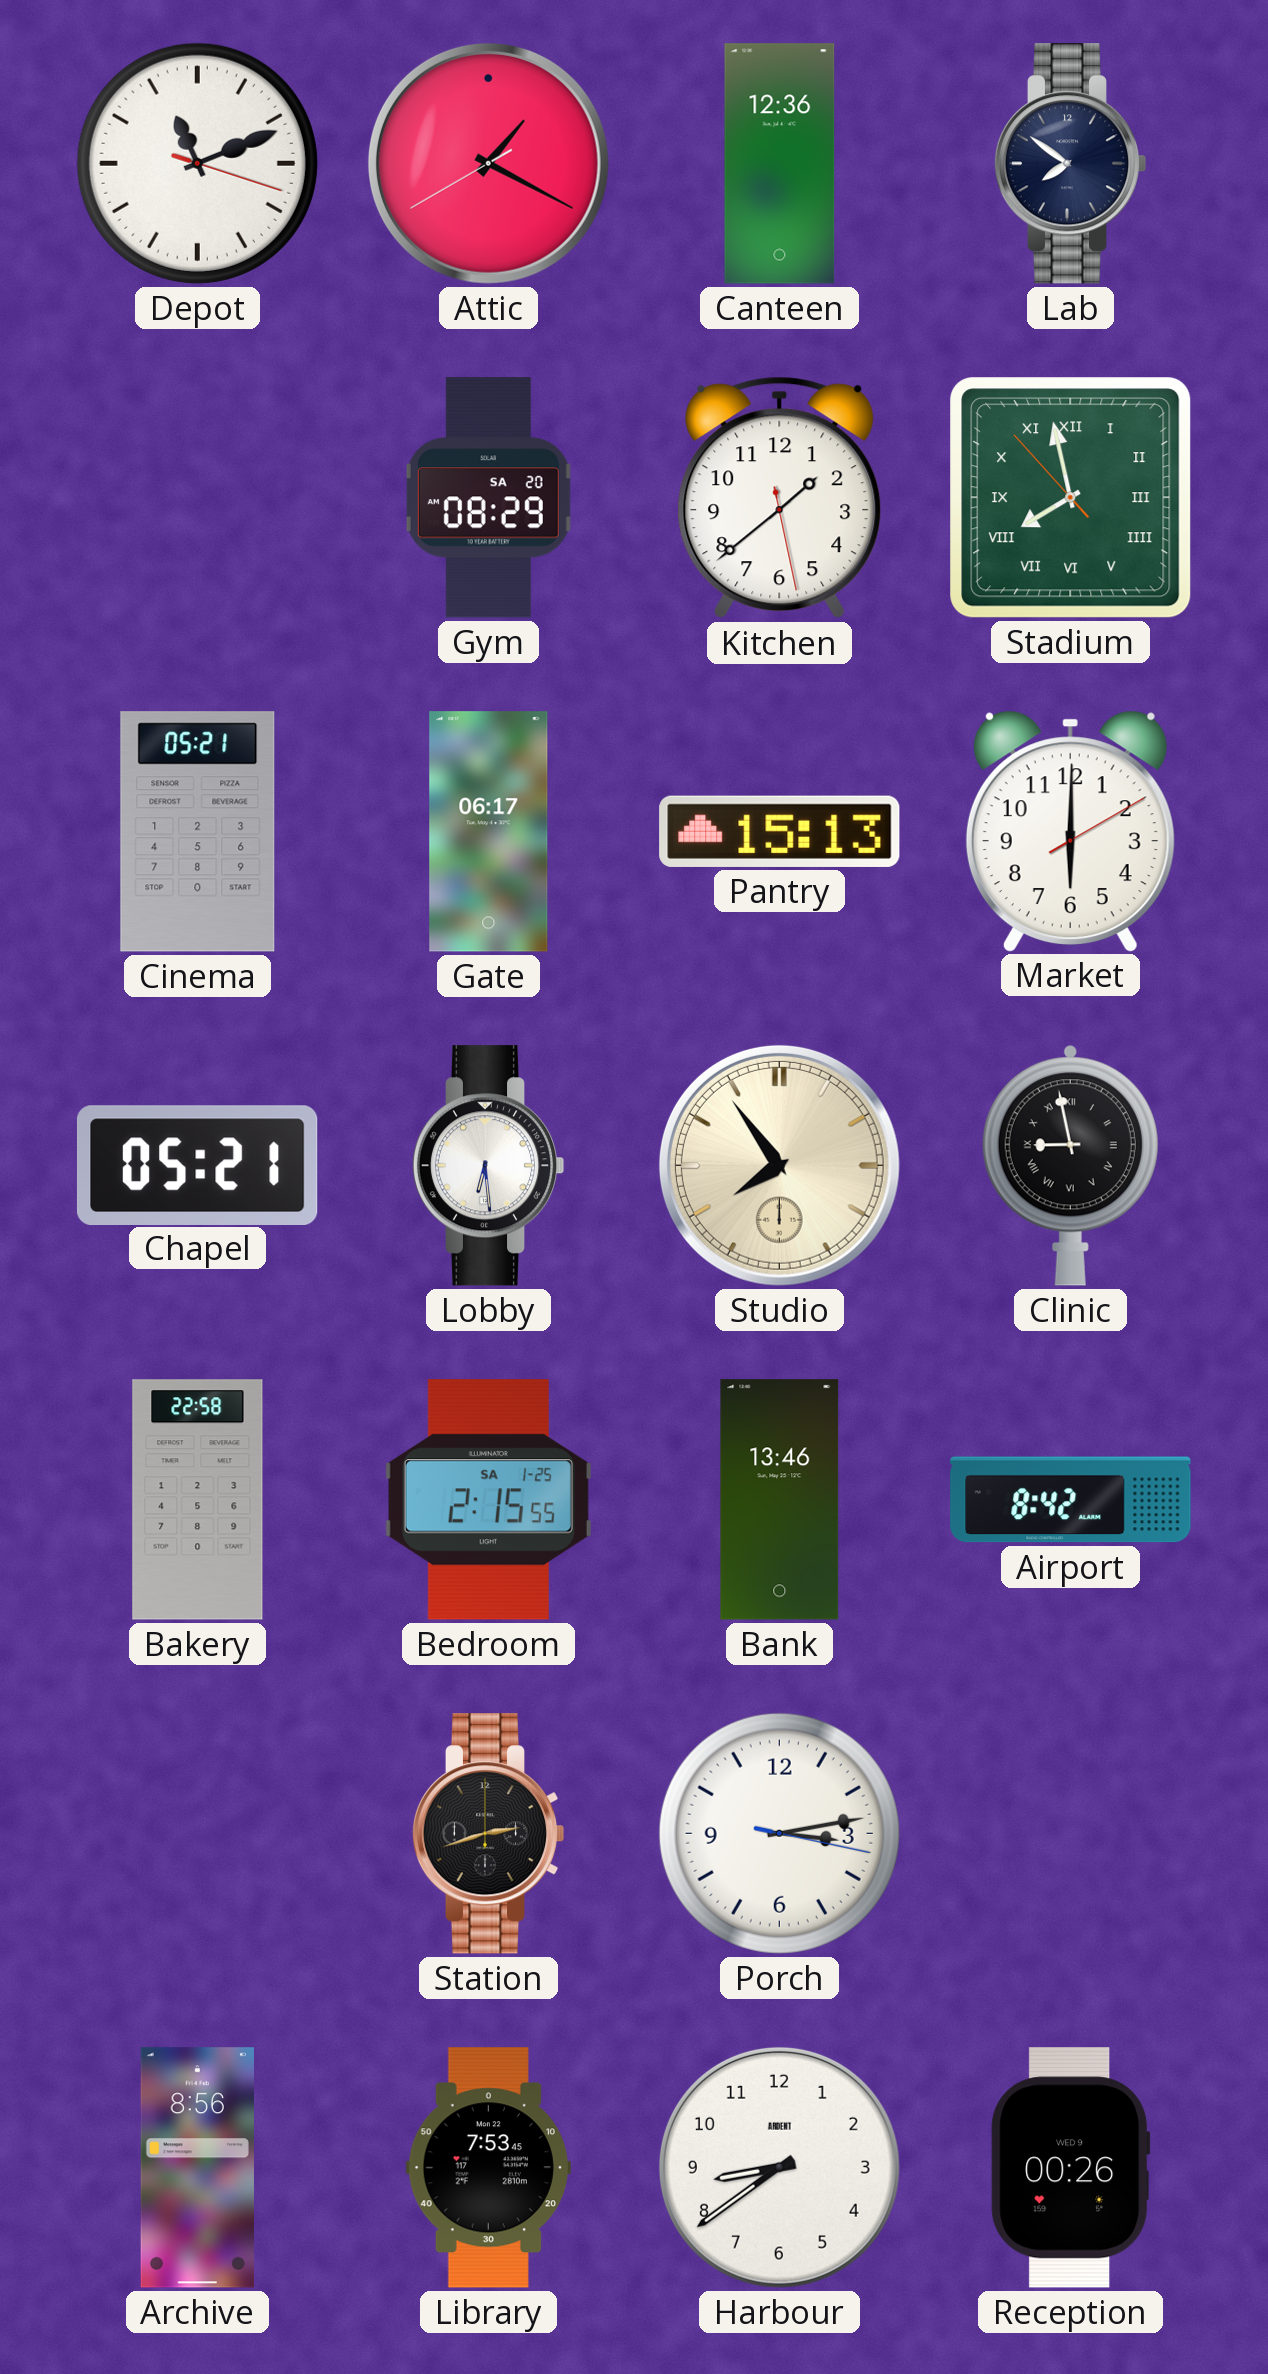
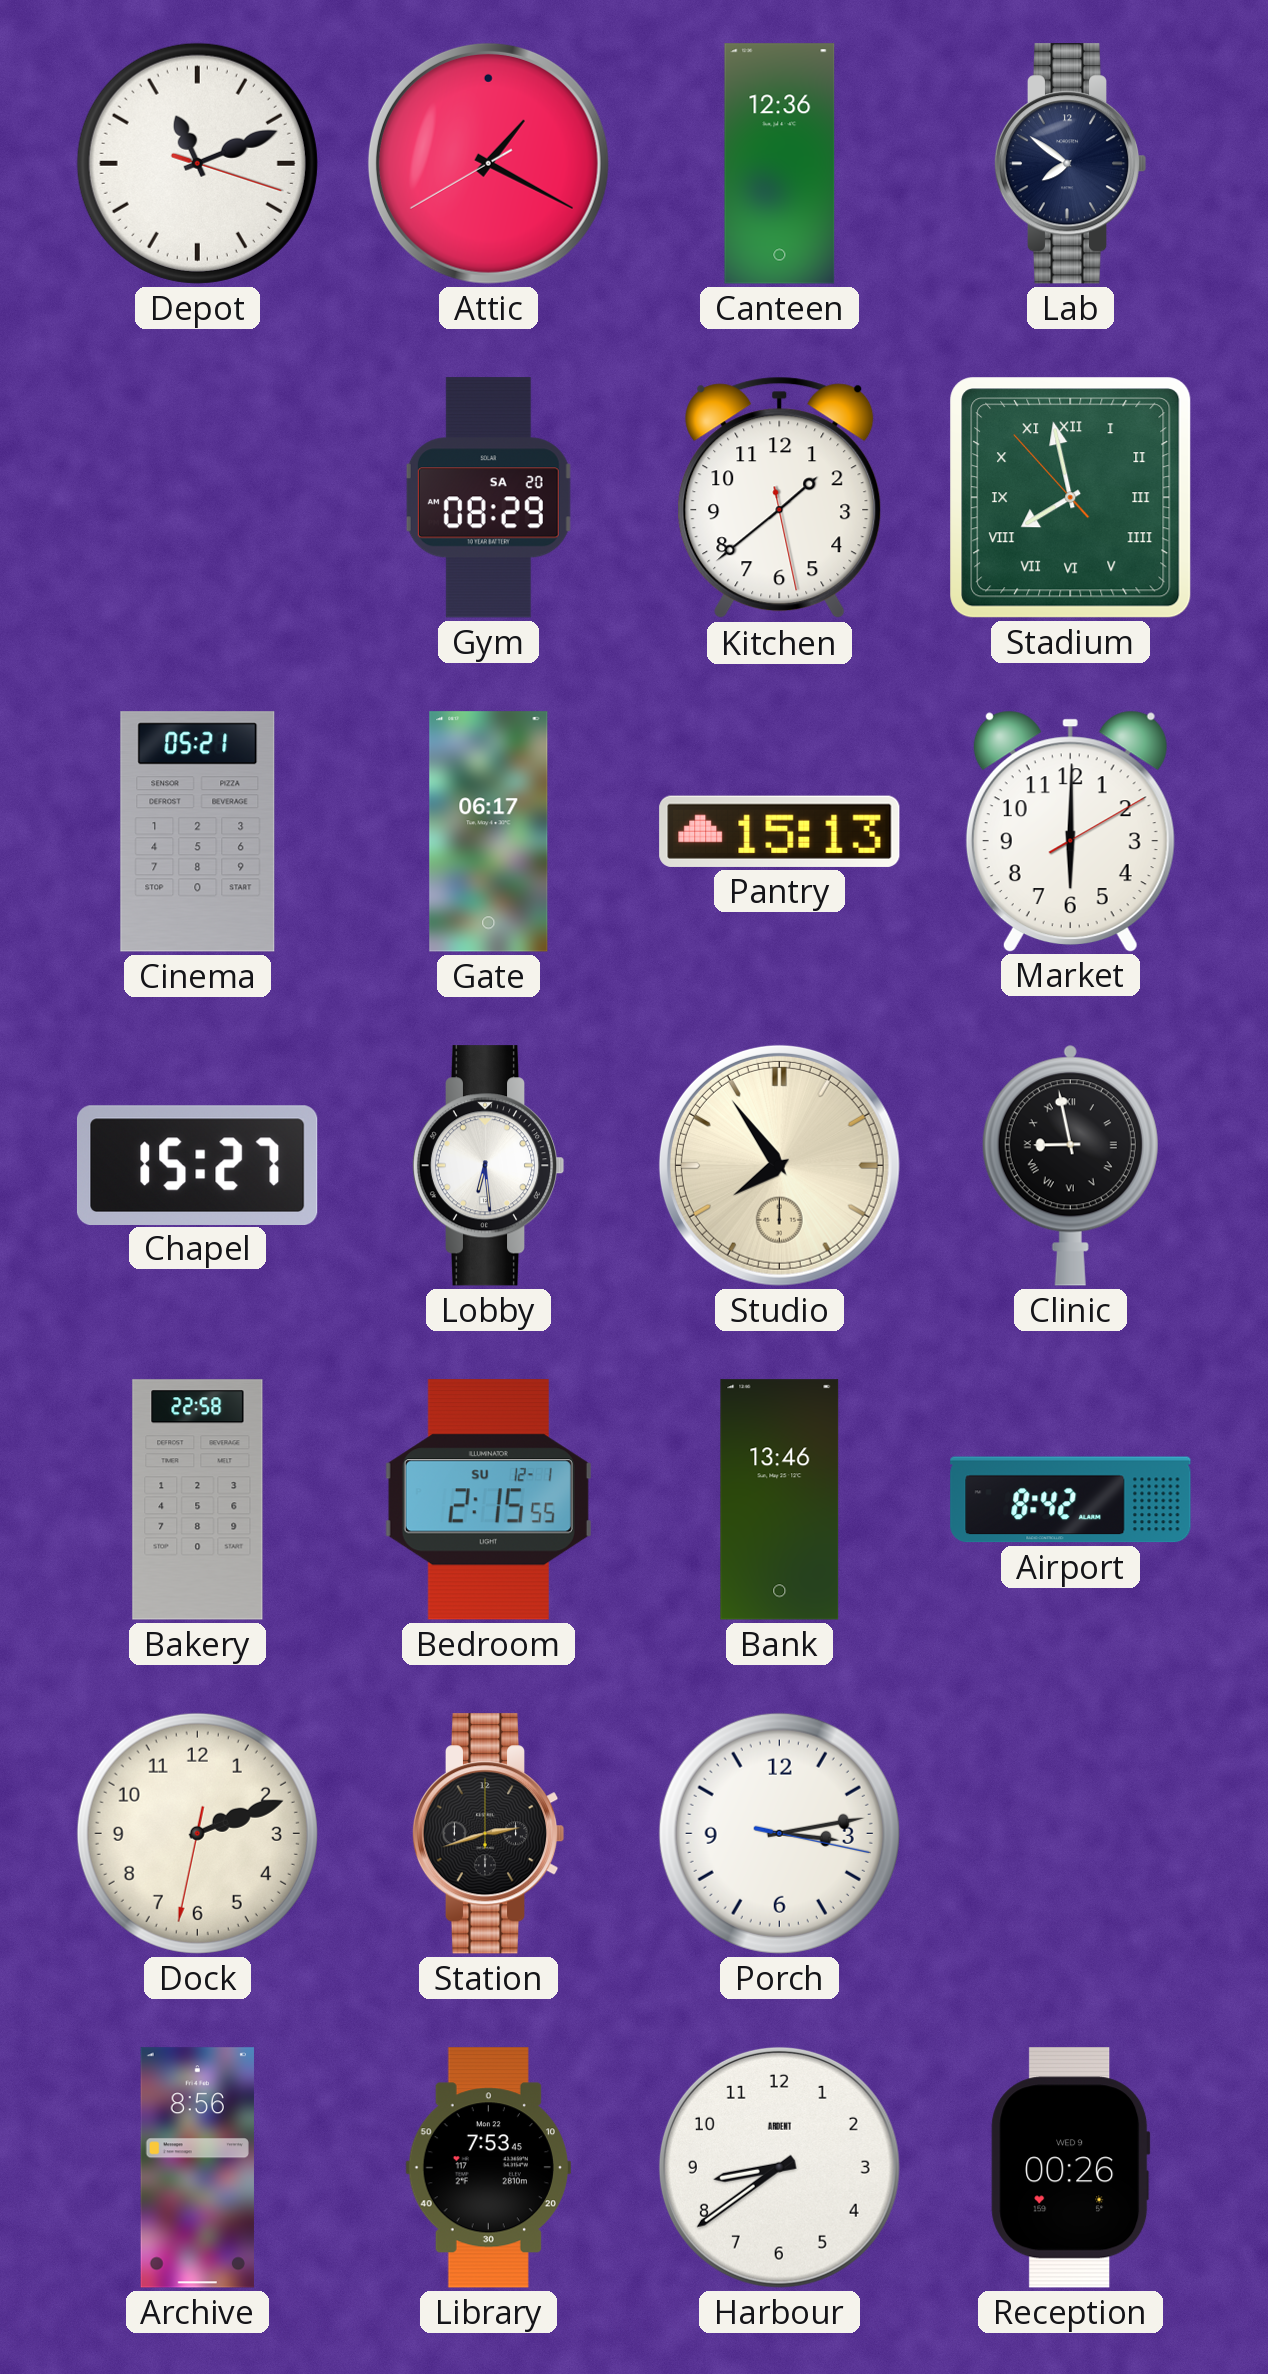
Chapel: 05:21 -> 15:27
Bedroom date: SA 1-25 -> SU 12-1
Dock: none -> 2:11
